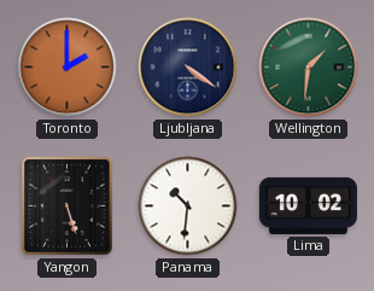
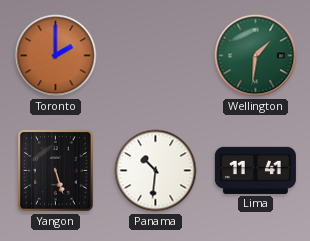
Ljubljana: 4:21 -> none
Lima: 10:02 -> 11:41
